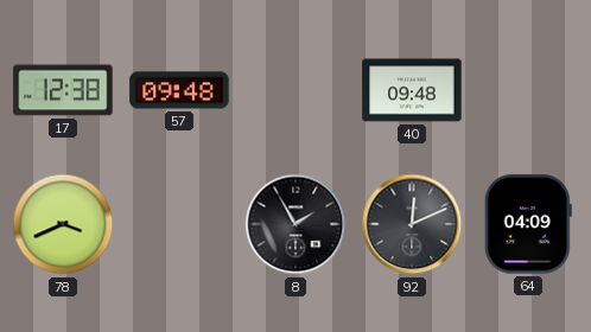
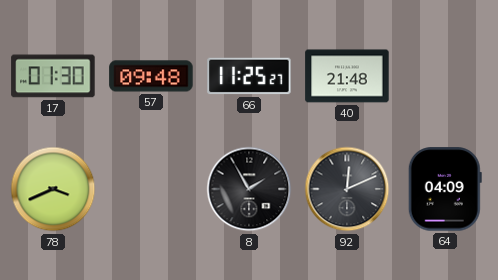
17: 12:38 -> 01:30
66: none -> 11:25
40: 09:48 -> 21:48
